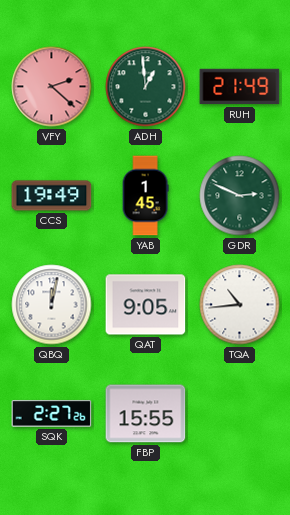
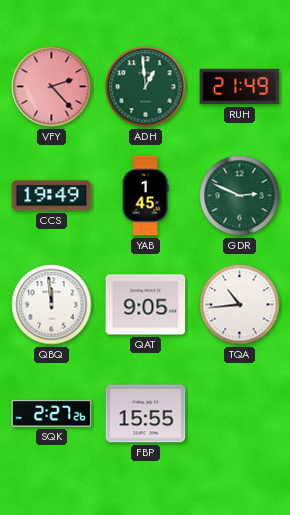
VFY: 2:22 -> 2:23
QBQ: 12:02 -> 11:59
